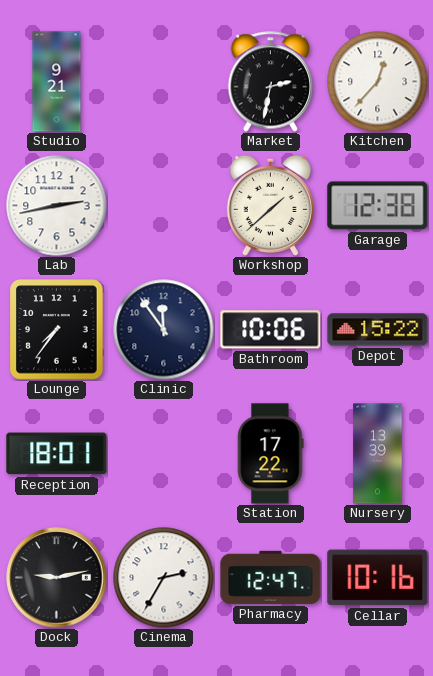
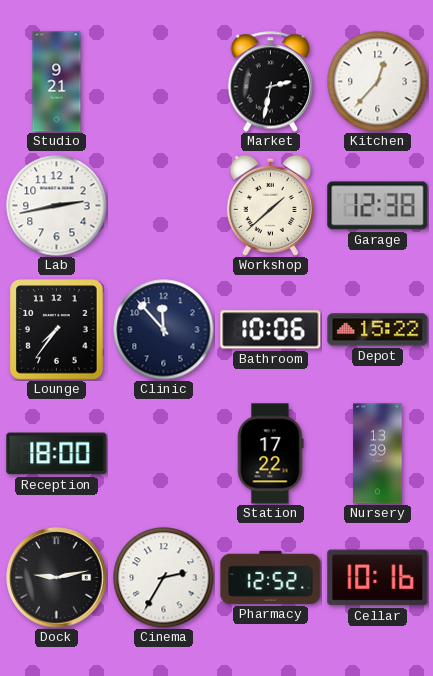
Clinic: 11:54 -> 11:53
Reception: 18:01 -> 18:00
Pharmacy: 12:47 -> 12:52
